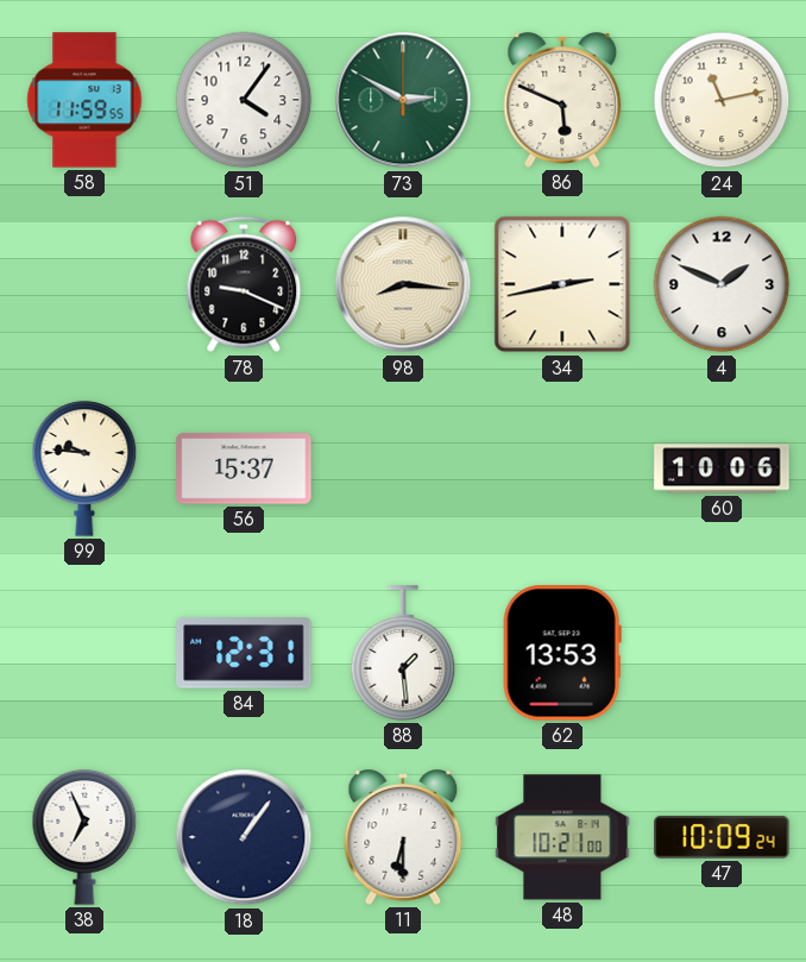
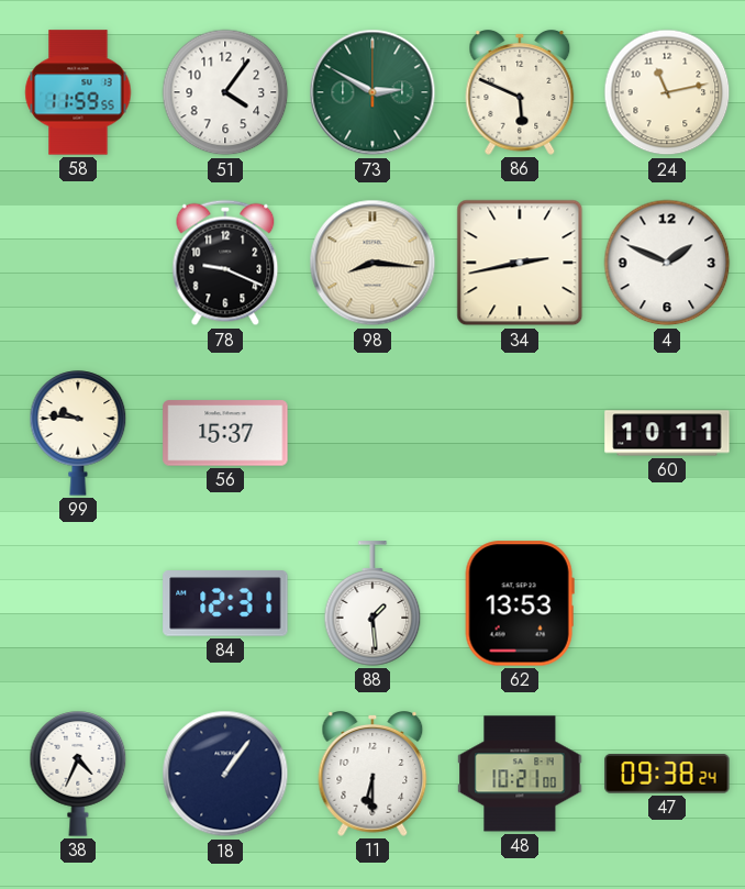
60: 10:06 -> 10:11
38: 6:56 -> 4:34
47: 10:09 -> 09:38
